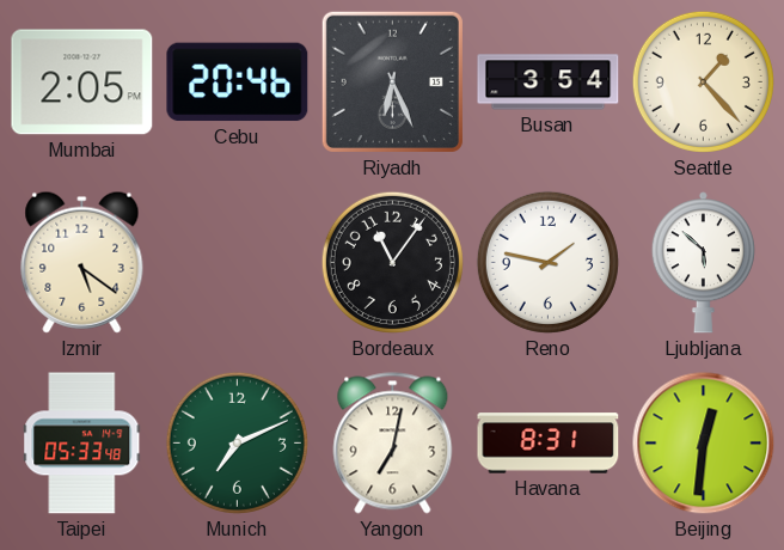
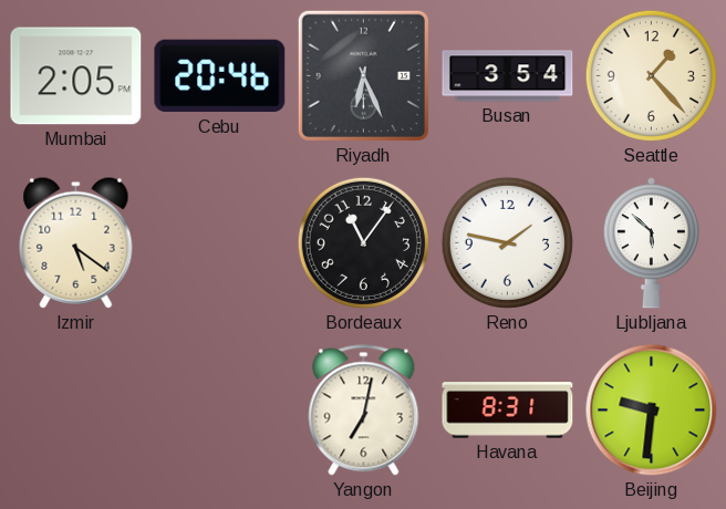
Taipei: 05:33 -> none
Munich: 7:11 -> none
Beijing: 12:31 -> 9:31
